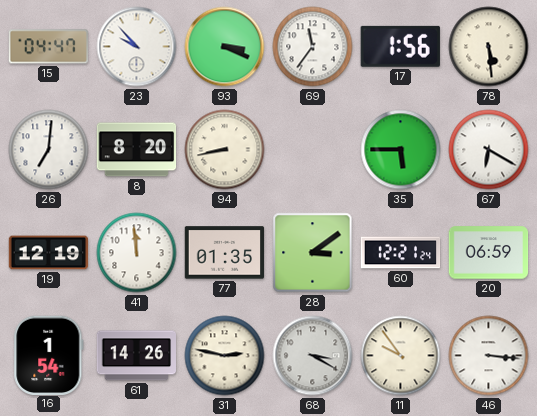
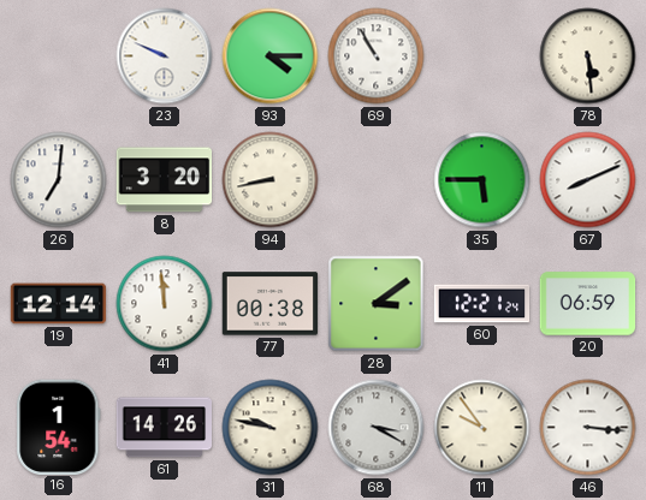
15: 04:47 -> none
23: 9:53 -> 9:49
93: 3:19 -> 4:15
69: 11:36 -> 10:55
17: 1:56 -> none
8: 8:20 -> 3:20
67: 6:20 -> 8:11
19: 12:19 -> 12:14
77: 01:35 -> 00:38
31: 2:47 -> 9:47
